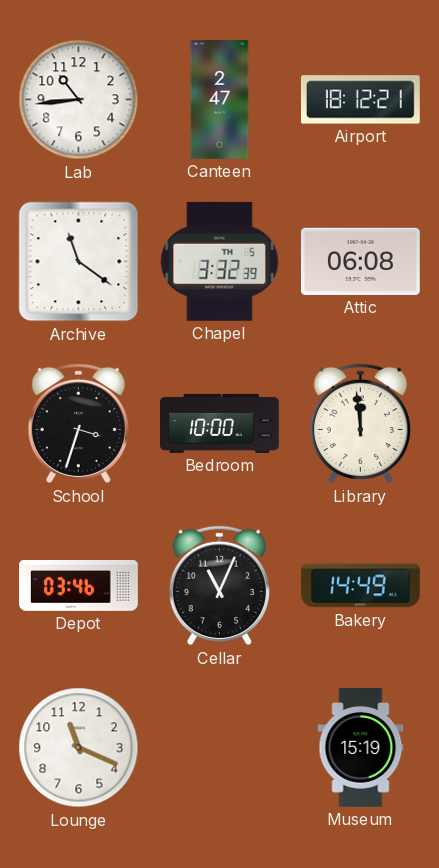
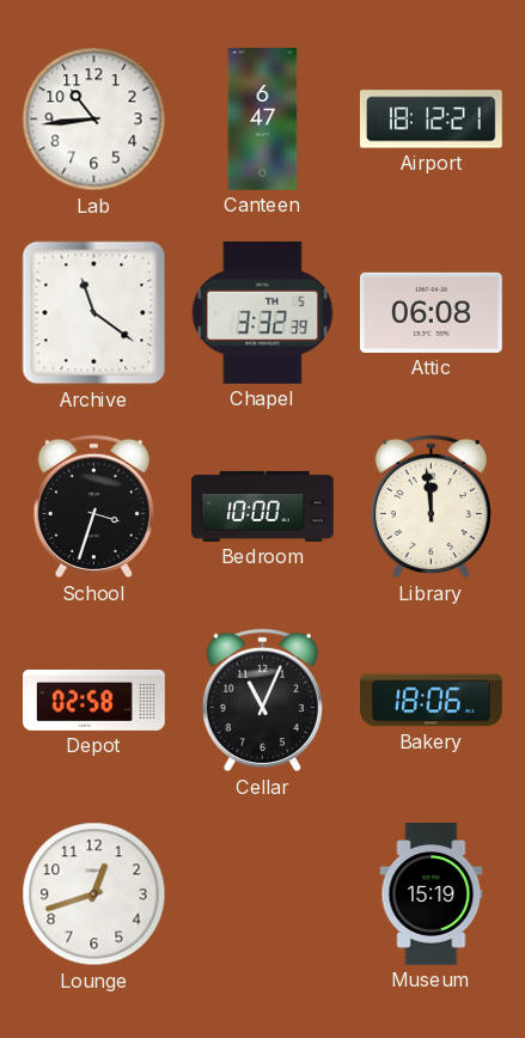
Canteen: 2:47 -> 6:47
Depot: 03:46 -> 02:58
Bakery: 14:49 -> 18:06
Lounge: 11:19 -> 12:42
